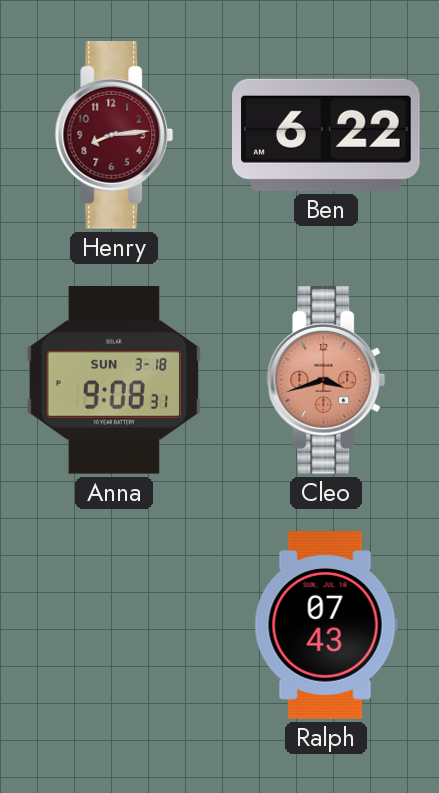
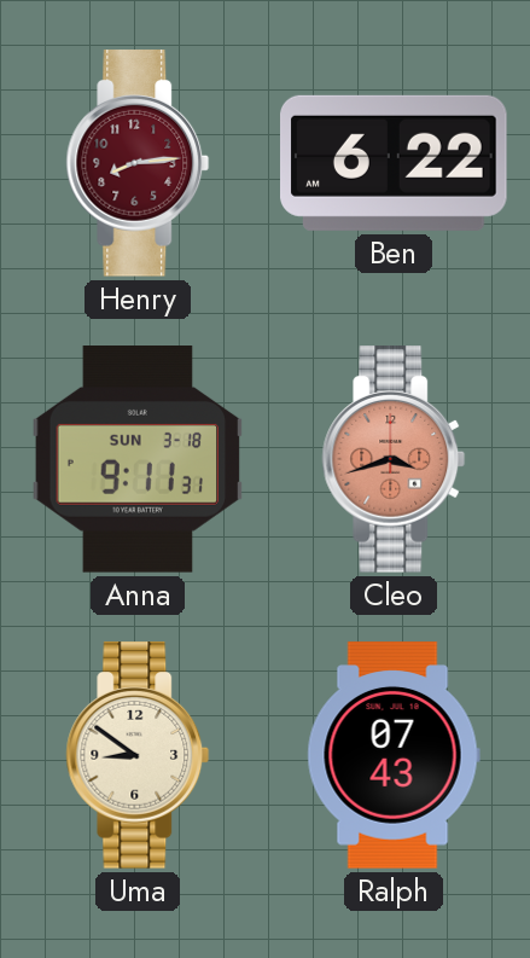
Anna: 9:08 -> 9:11
Uma: none -> 8:51
